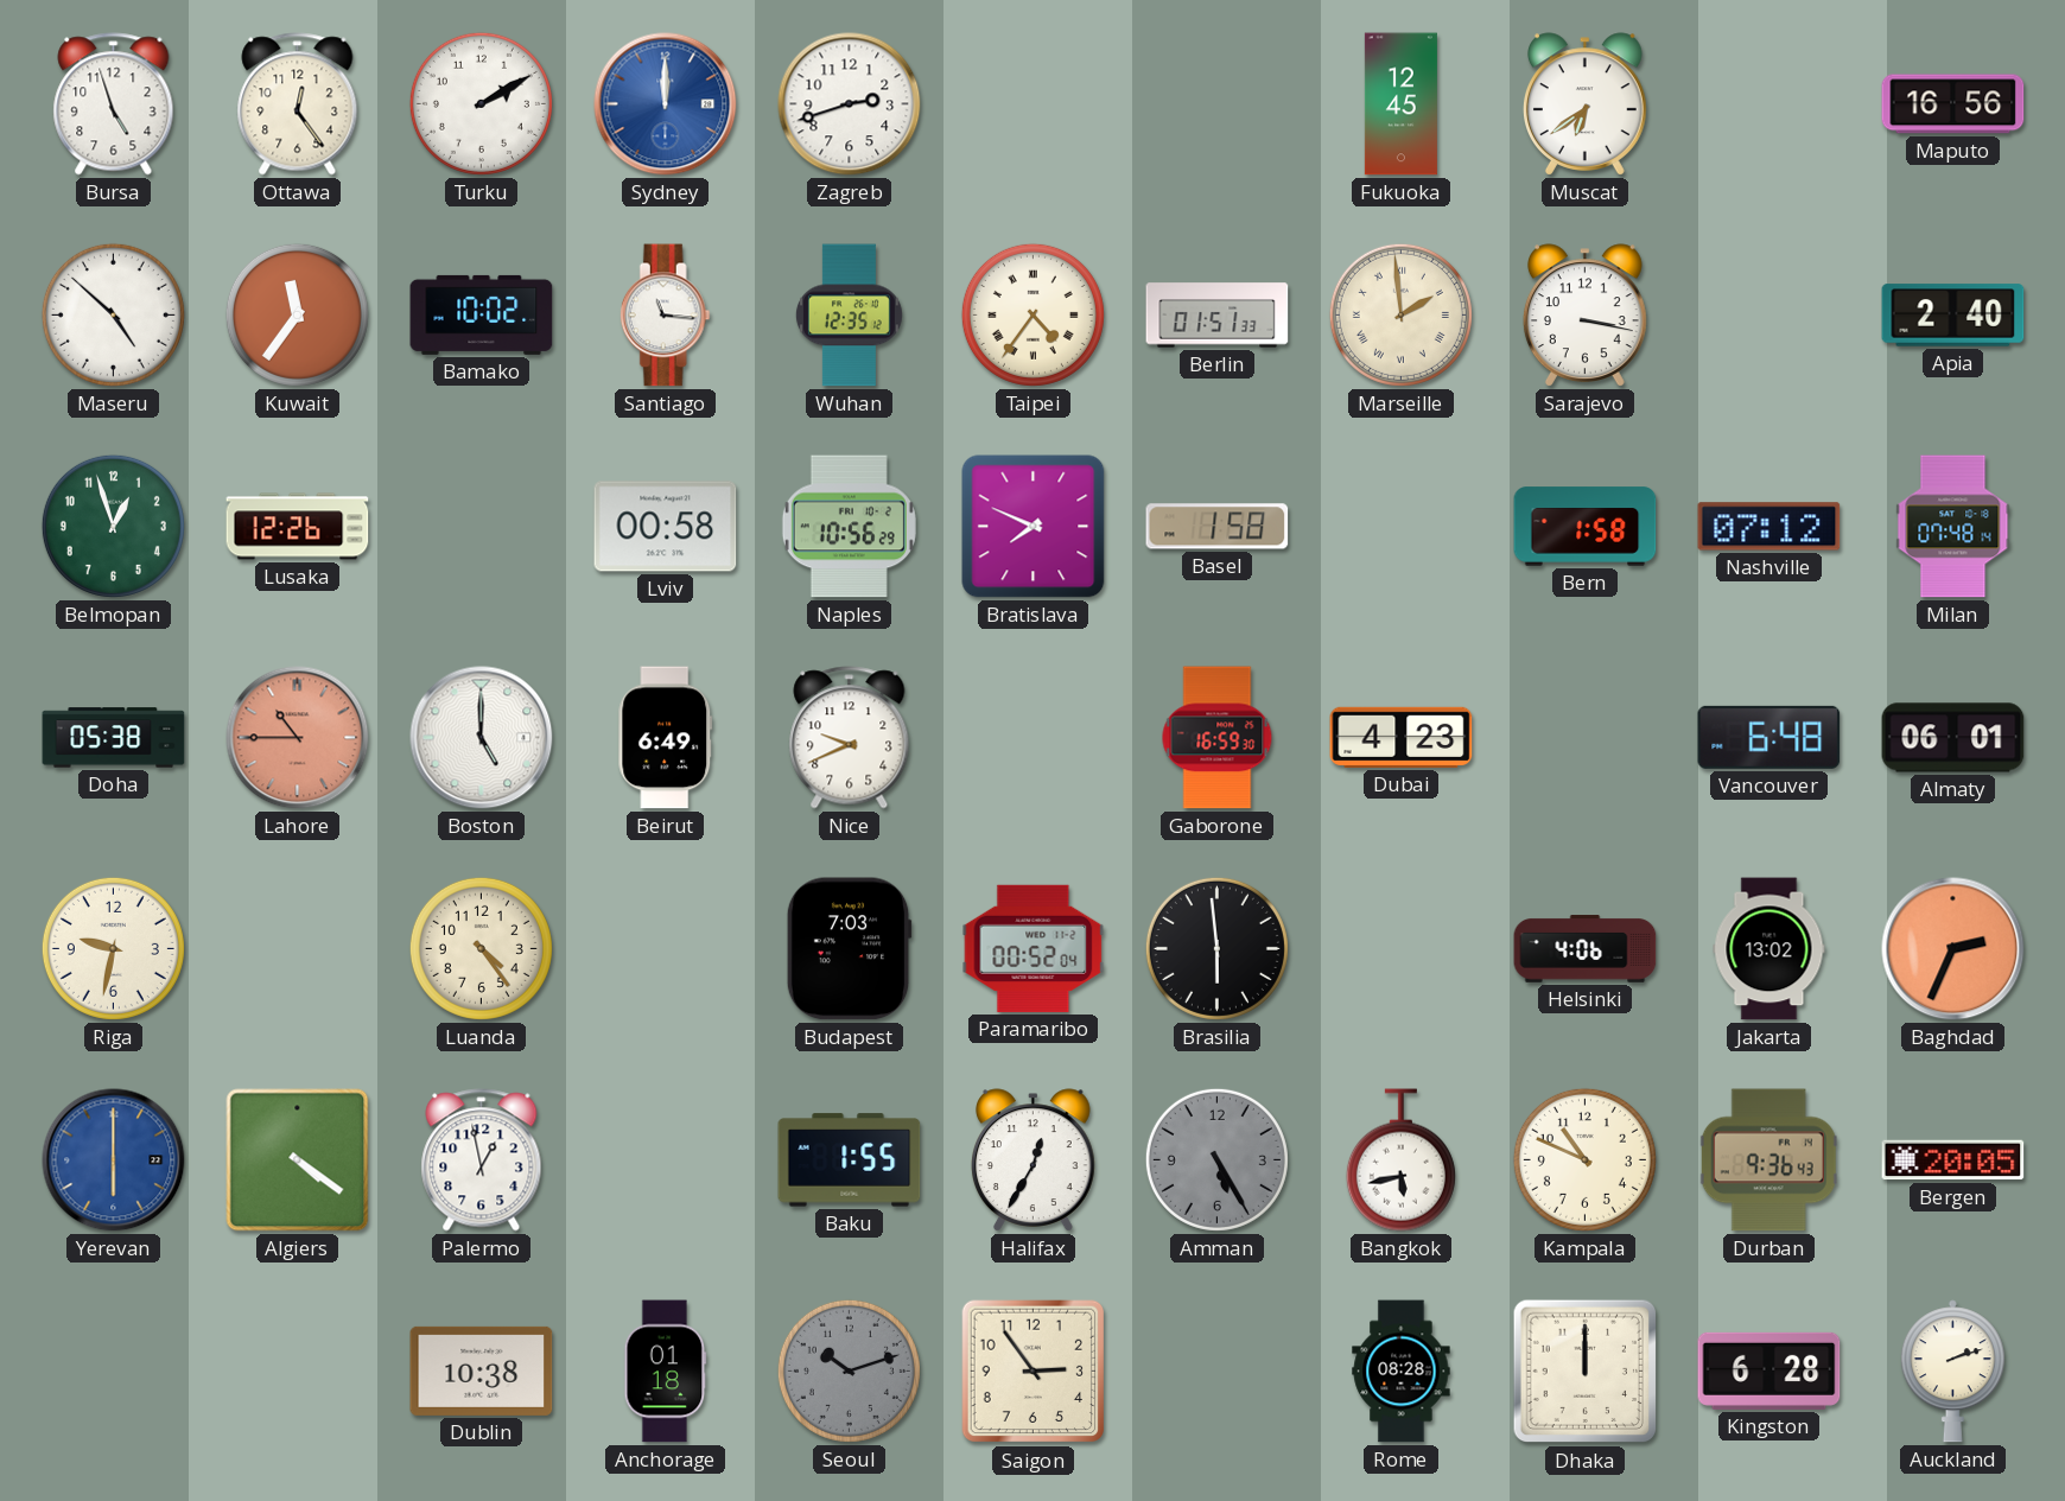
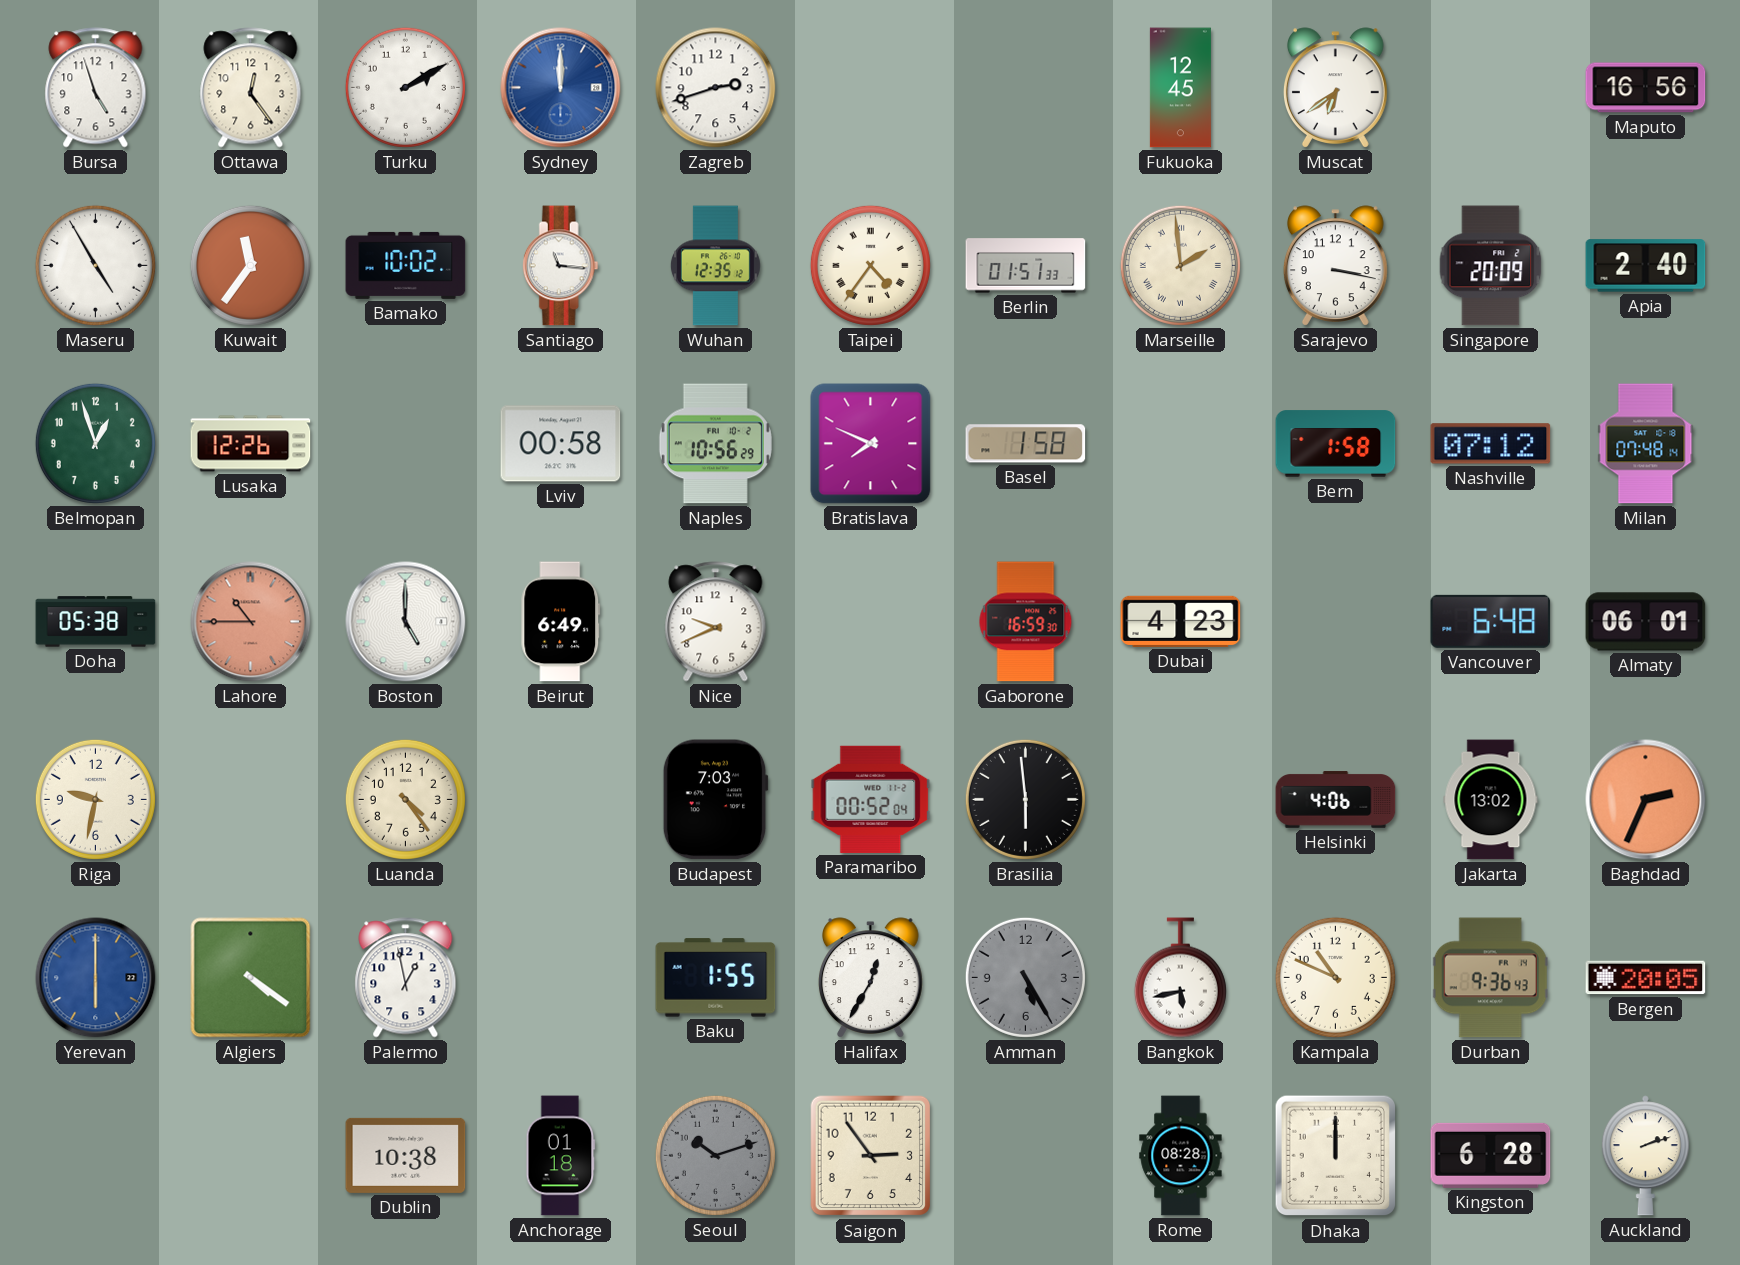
Maseru: 4:52 -> 4:55
Singapore: none -> 20:09
